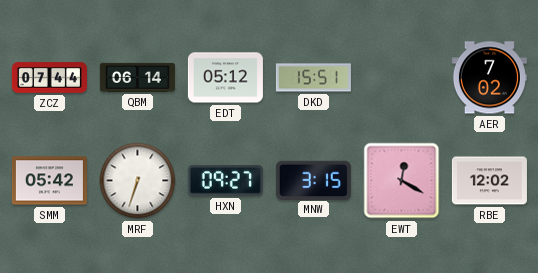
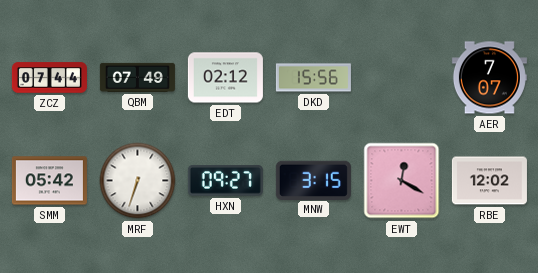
QBM: 06:14 -> 07:49
EDT: 05:12 -> 02:12
DKD: 15:51 -> 15:56
AER: 7:02 -> 7:07
